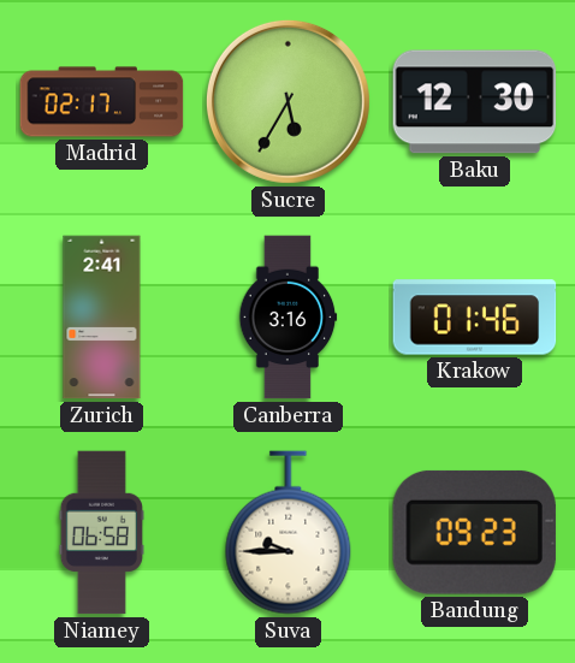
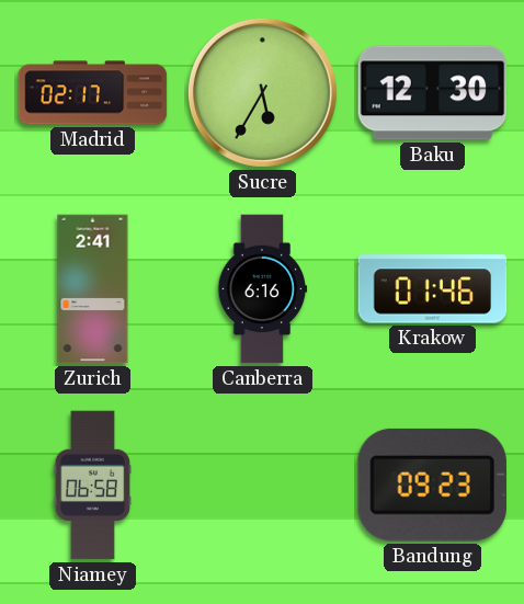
Canberra: 3:16 -> 6:16
Suva: 9:45 -> none
